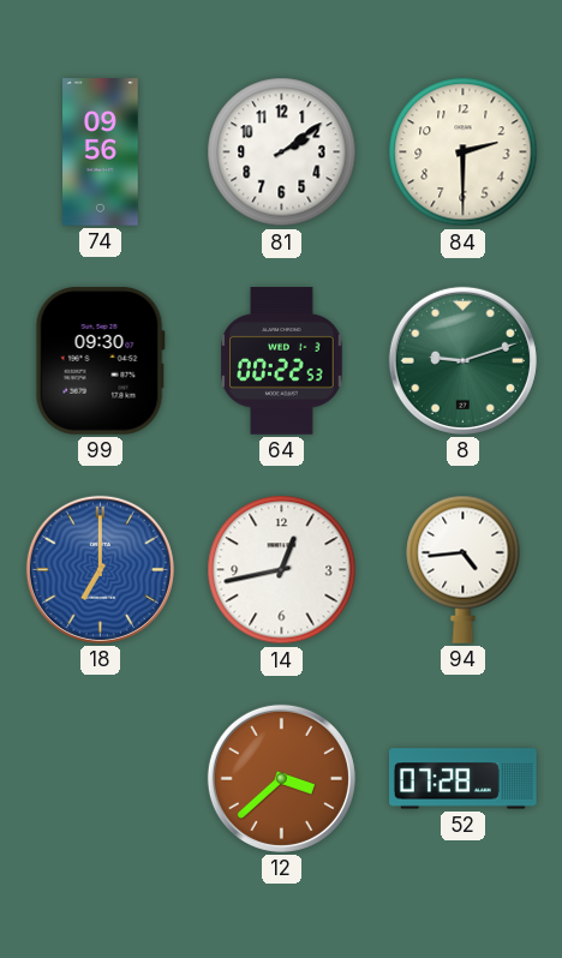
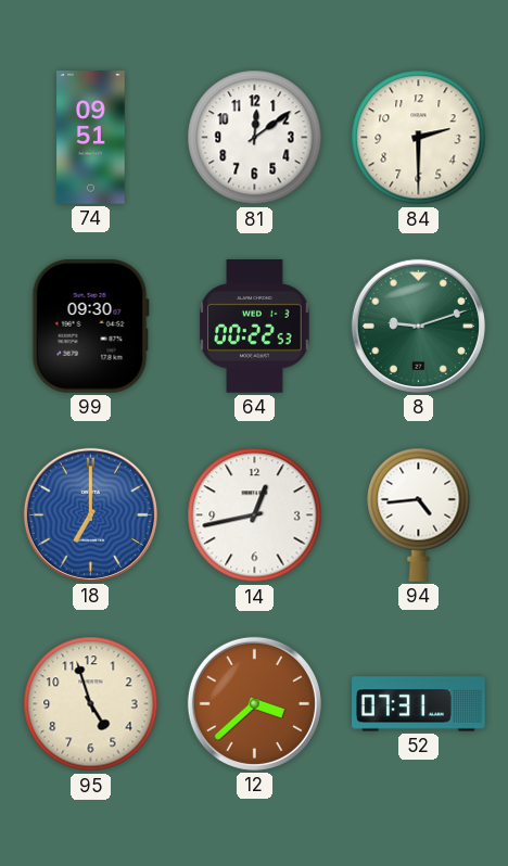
74: 09:56 -> 09:51
81: 2:09 -> 12:09
95: none -> 4:57
52: 07:28 -> 07:31
